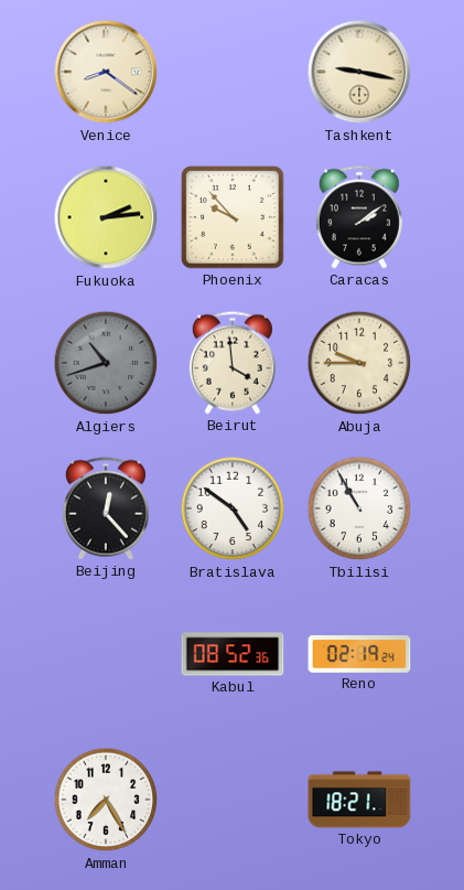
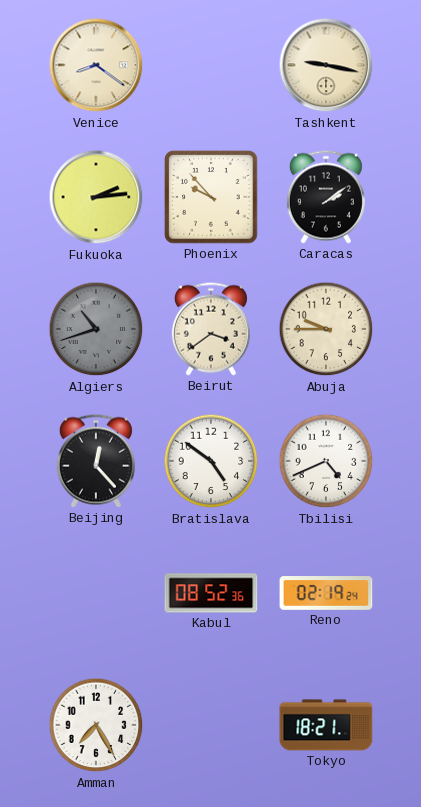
Beirut: 3:59 -> 3:39
Tbilisi: 10:55 -> 4:41
